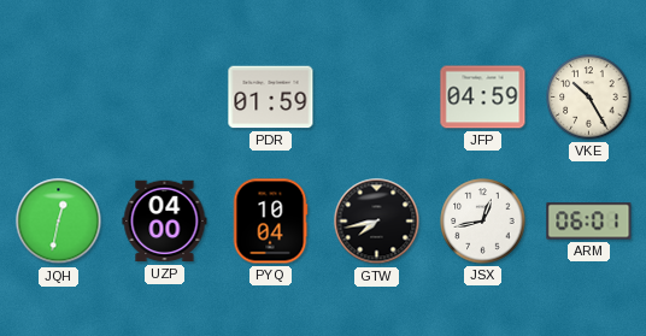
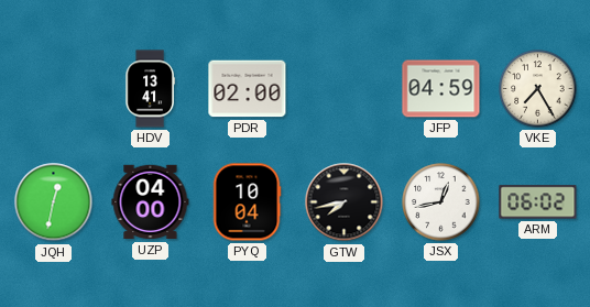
HDV: none -> 13:41
PDR: 01:59 -> 02:00
VKE: 10:25 -> 7:25
ARM: 06:01 -> 06:02
